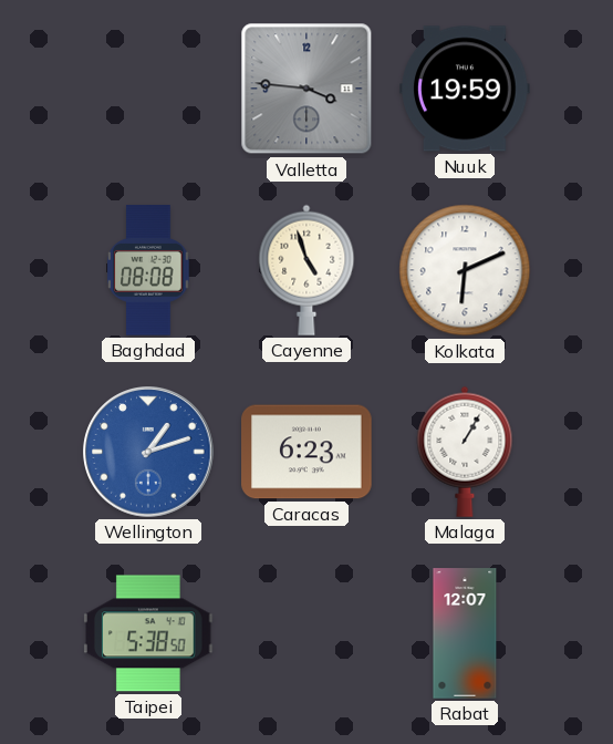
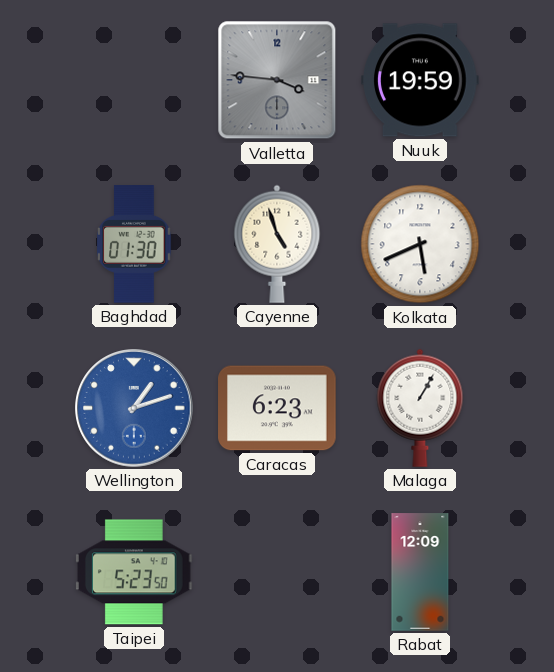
Baghdad: 08:08 -> 01:30
Kolkata: 6:11 -> 5:41
Taipei: 5:38 -> 5:23
Rabat: 12:07 -> 12:09
